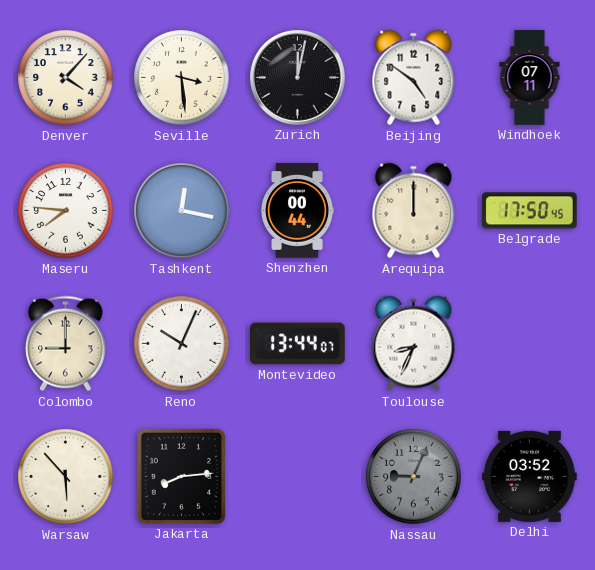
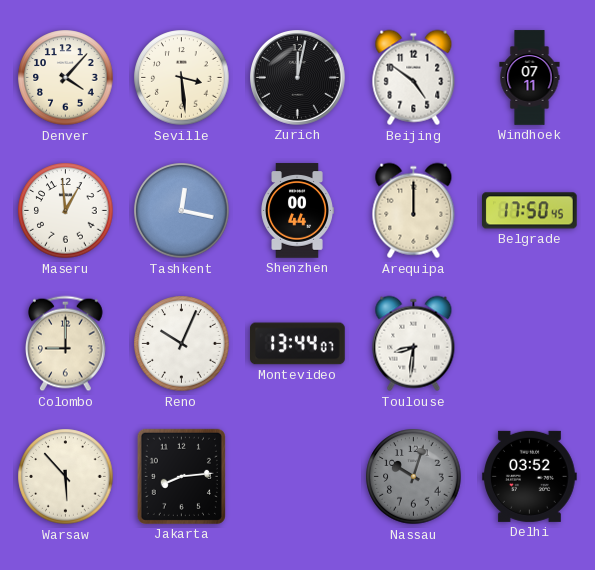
Maseru: 7:46 -> 12:59
Toulouse: 8:34 -> 8:31
Nassau: 9:04 -> 10:03
